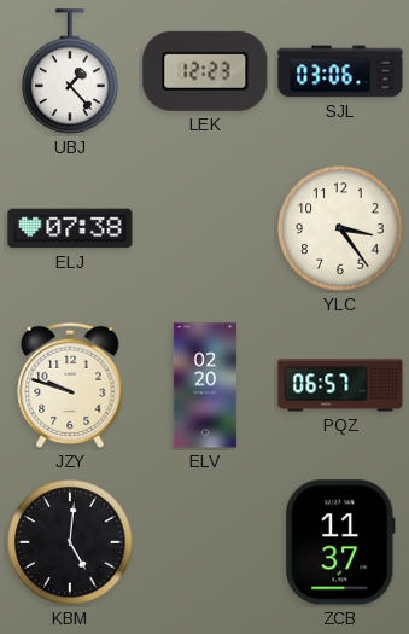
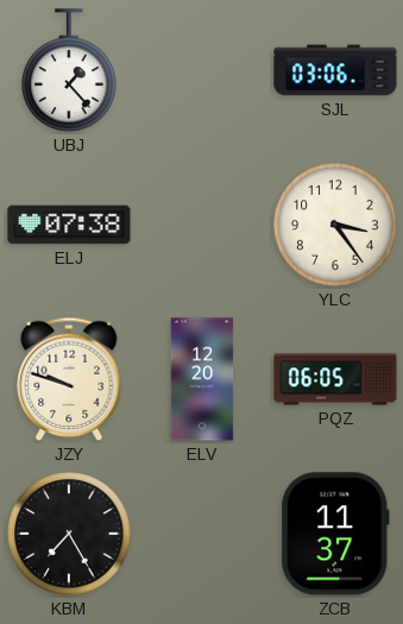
LEK: 12:23 -> none
ELV: 02:20 -> 12:20
PQZ: 06:57 -> 06:05
KBM: 5:01 -> 7:25
